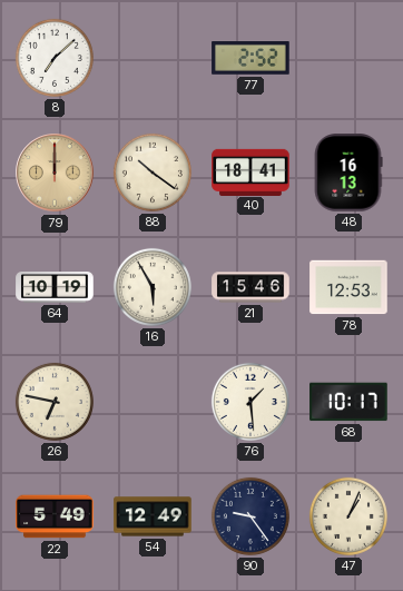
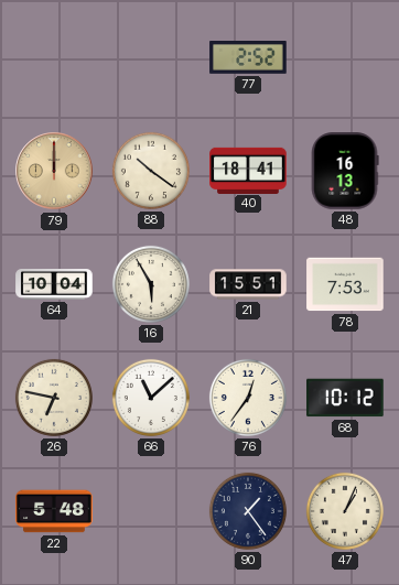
8: 7:08 -> none
64: 10:19 -> 10:04
21: 15:46 -> 15:51
78: 12:53 -> 7:53
66: none -> 11:08
76: 1:29 -> 12:36
68: 10:17 -> 10:12
22: 5:49 -> 5:48
54: 12:49 -> none
90: 9:24 -> 1:24
